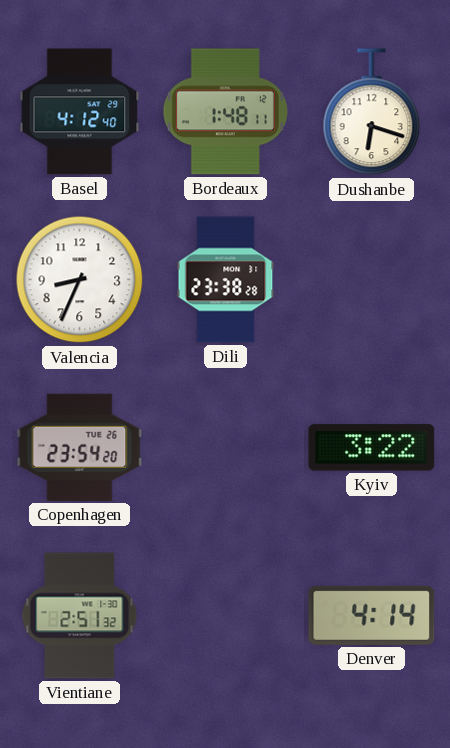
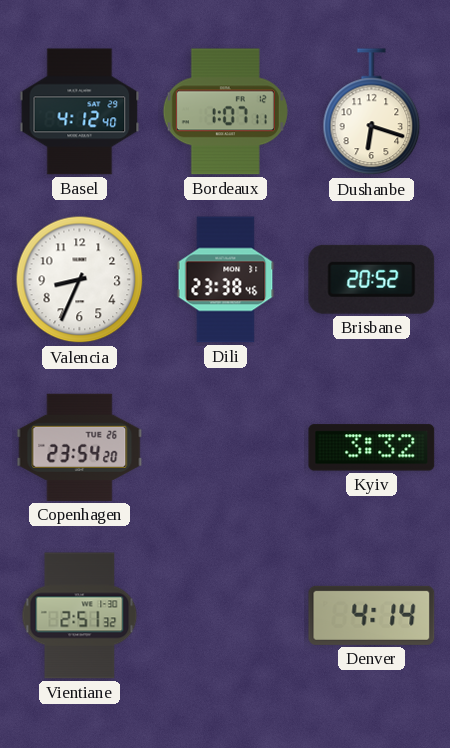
Bordeaux: 1:48 -> 1:07
Dili: 23:38:28 -> 23:38:46
Brisbane: none -> 20:52
Kyiv: 3:22 -> 3:32
